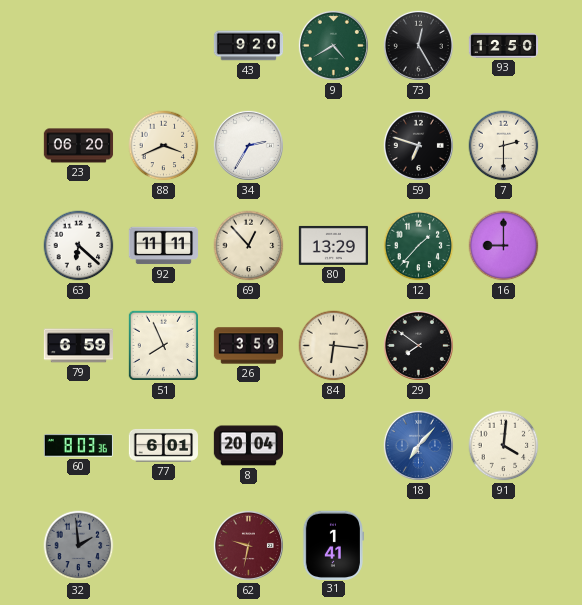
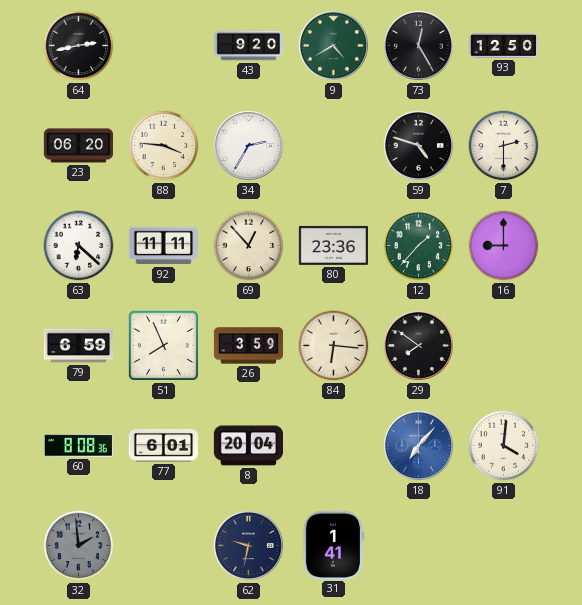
64: none -> 2:43
88: 3:41 -> 3:46
59: 6:48 -> 4:48
80: 13:29 -> 23:36
60: 8:03 -> 8:08
62 dial: burgundy -> navy
